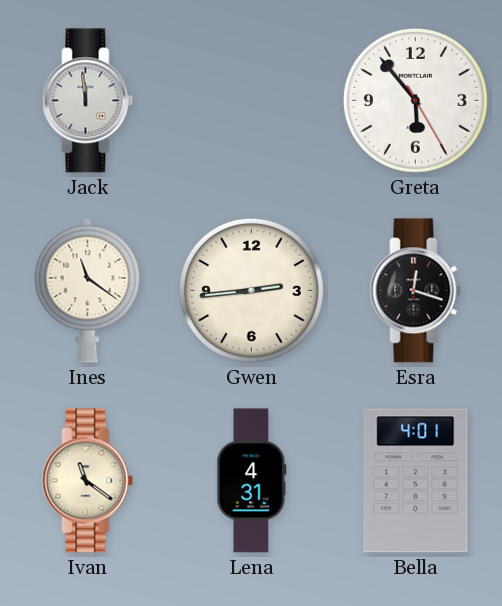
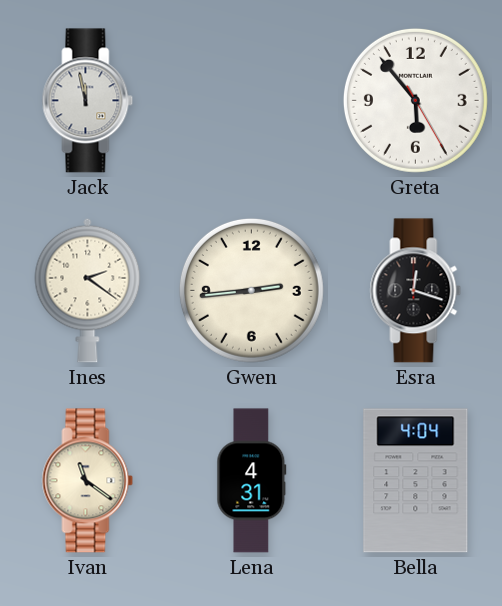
Jack: 11:59 -> 11:58
Ines: 11:21 -> 2:21
Bella: 4:01 -> 4:04
